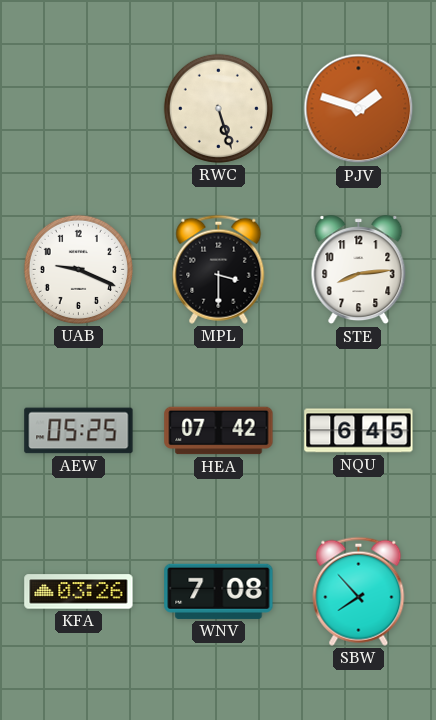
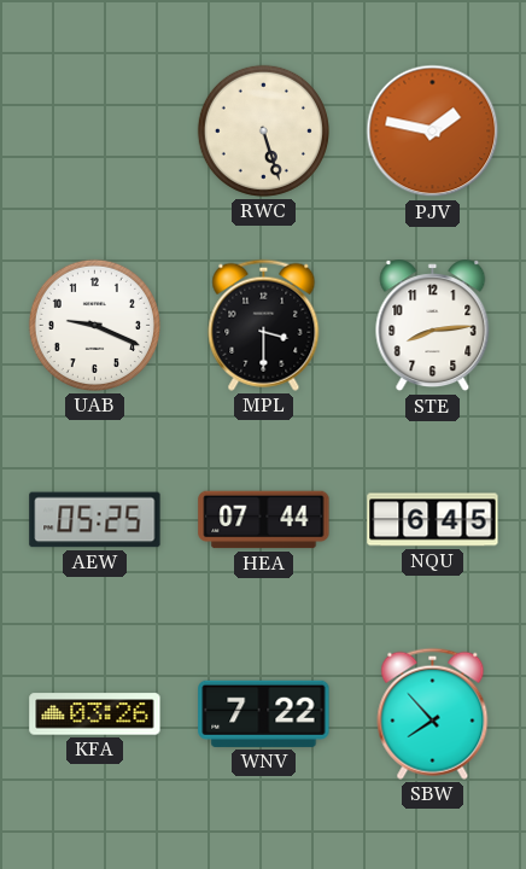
PJV: 1:48 -> 1:47
HEA: 07:42 -> 07:44
WNV: 7:08 -> 7:22
